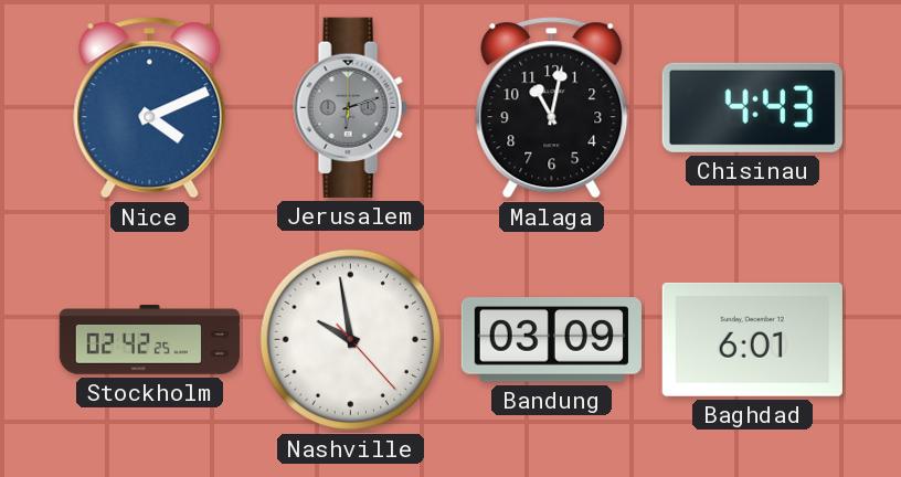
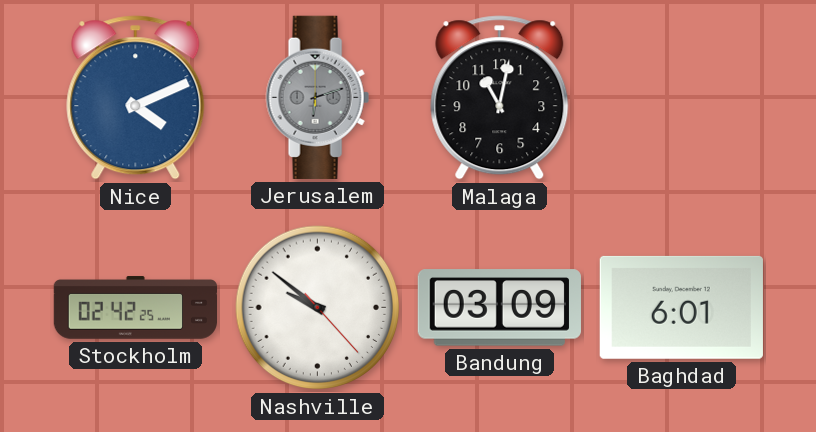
Chisinau: 4:43 -> none
Nashville: 9:58 -> 9:51
